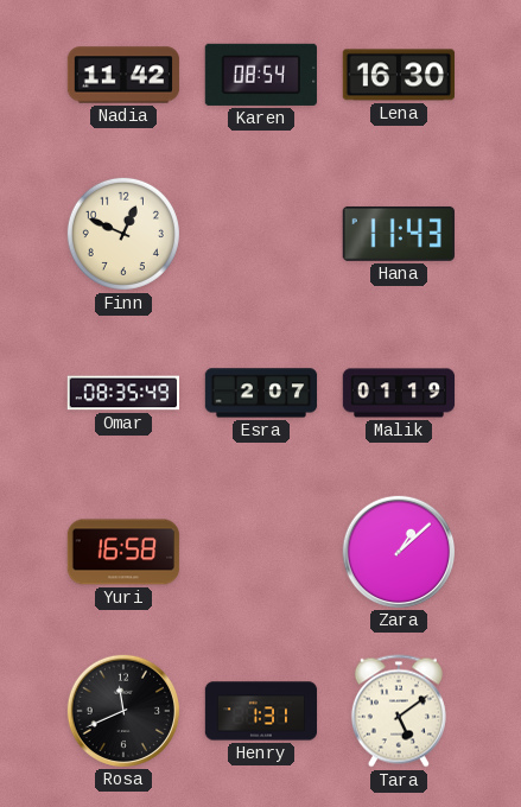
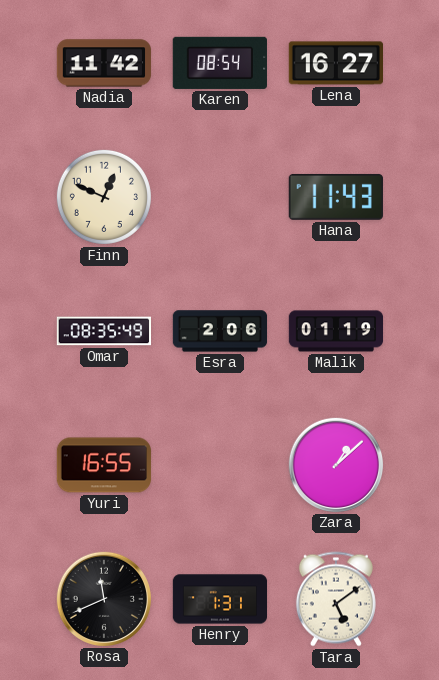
Lena: 16:30 -> 16:27
Esra: 2:07 -> 2:06
Yuri: 16:58 -> 16:55
